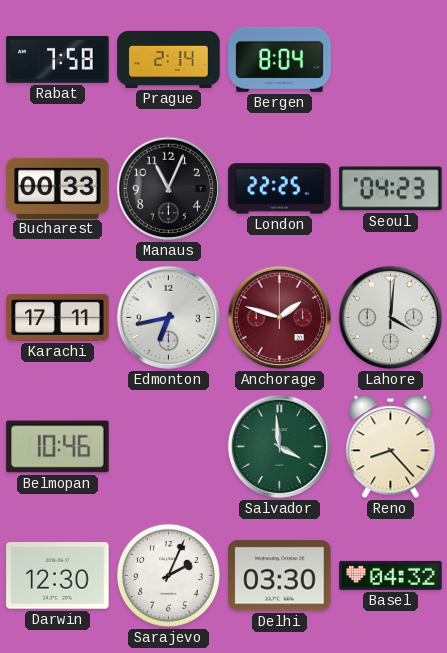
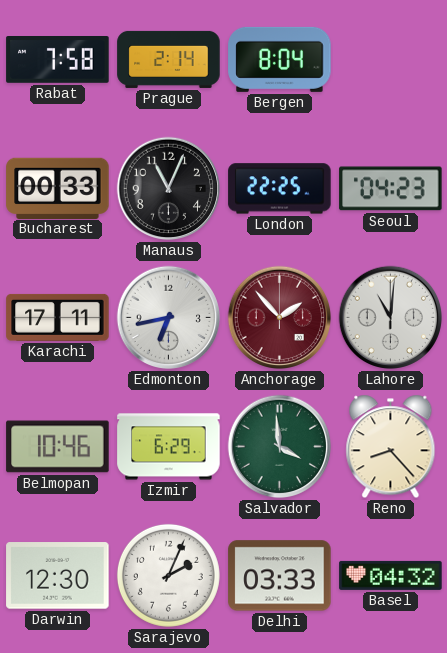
Anchorage: 1:48 -> 1:53
Lahore: 4:01 -> 11:01
Izmir: none -> 6:29
Delhi: 03:30 -> 03:33
